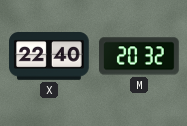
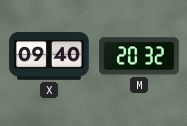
X: 22:40 -> 09:40
